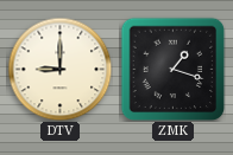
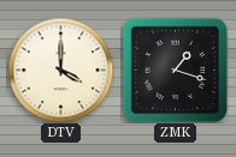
DTV: 9:00 -> 4:00
